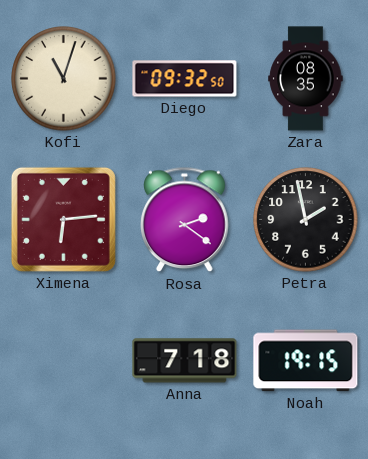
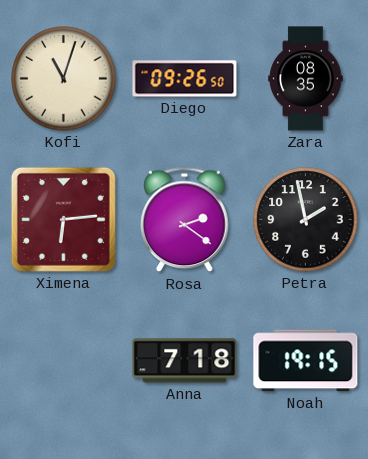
Diego: 09:32 -> 09:26
